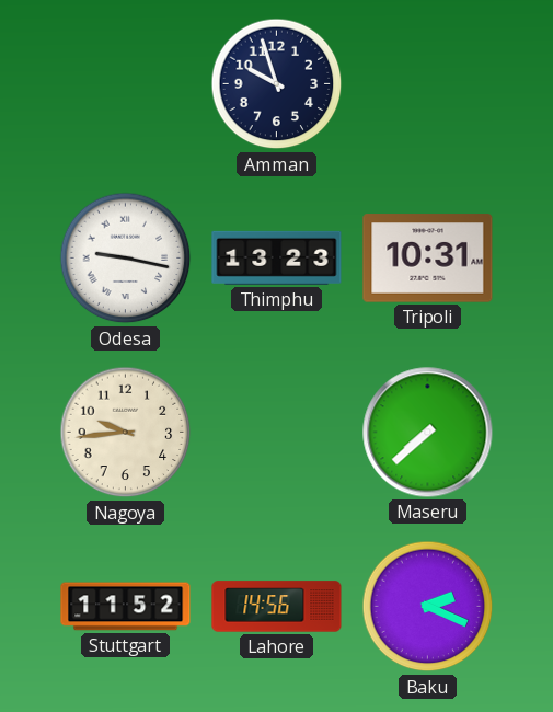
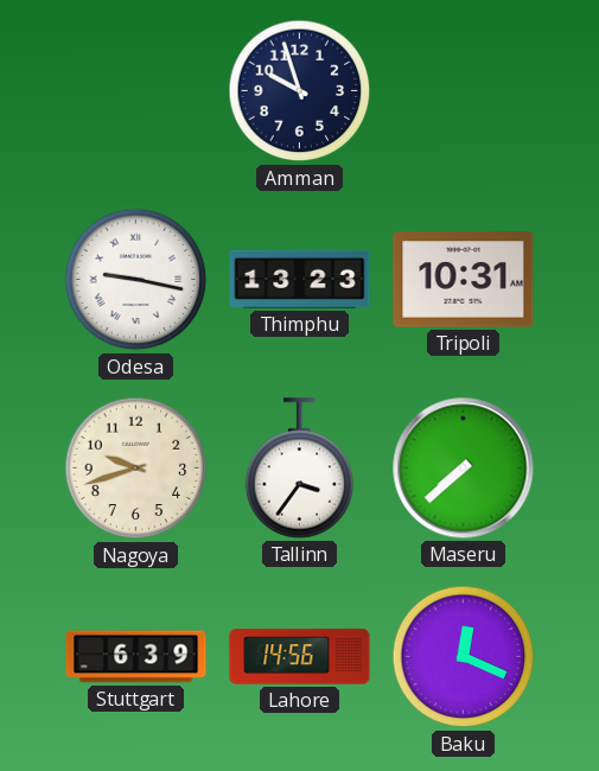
Nagoya: 9:44 -> 9:42
Tallinn: none -> 3:36
Stuttgart: 11:52 -> 6:39
Baku: 2:19 -> 12:19
